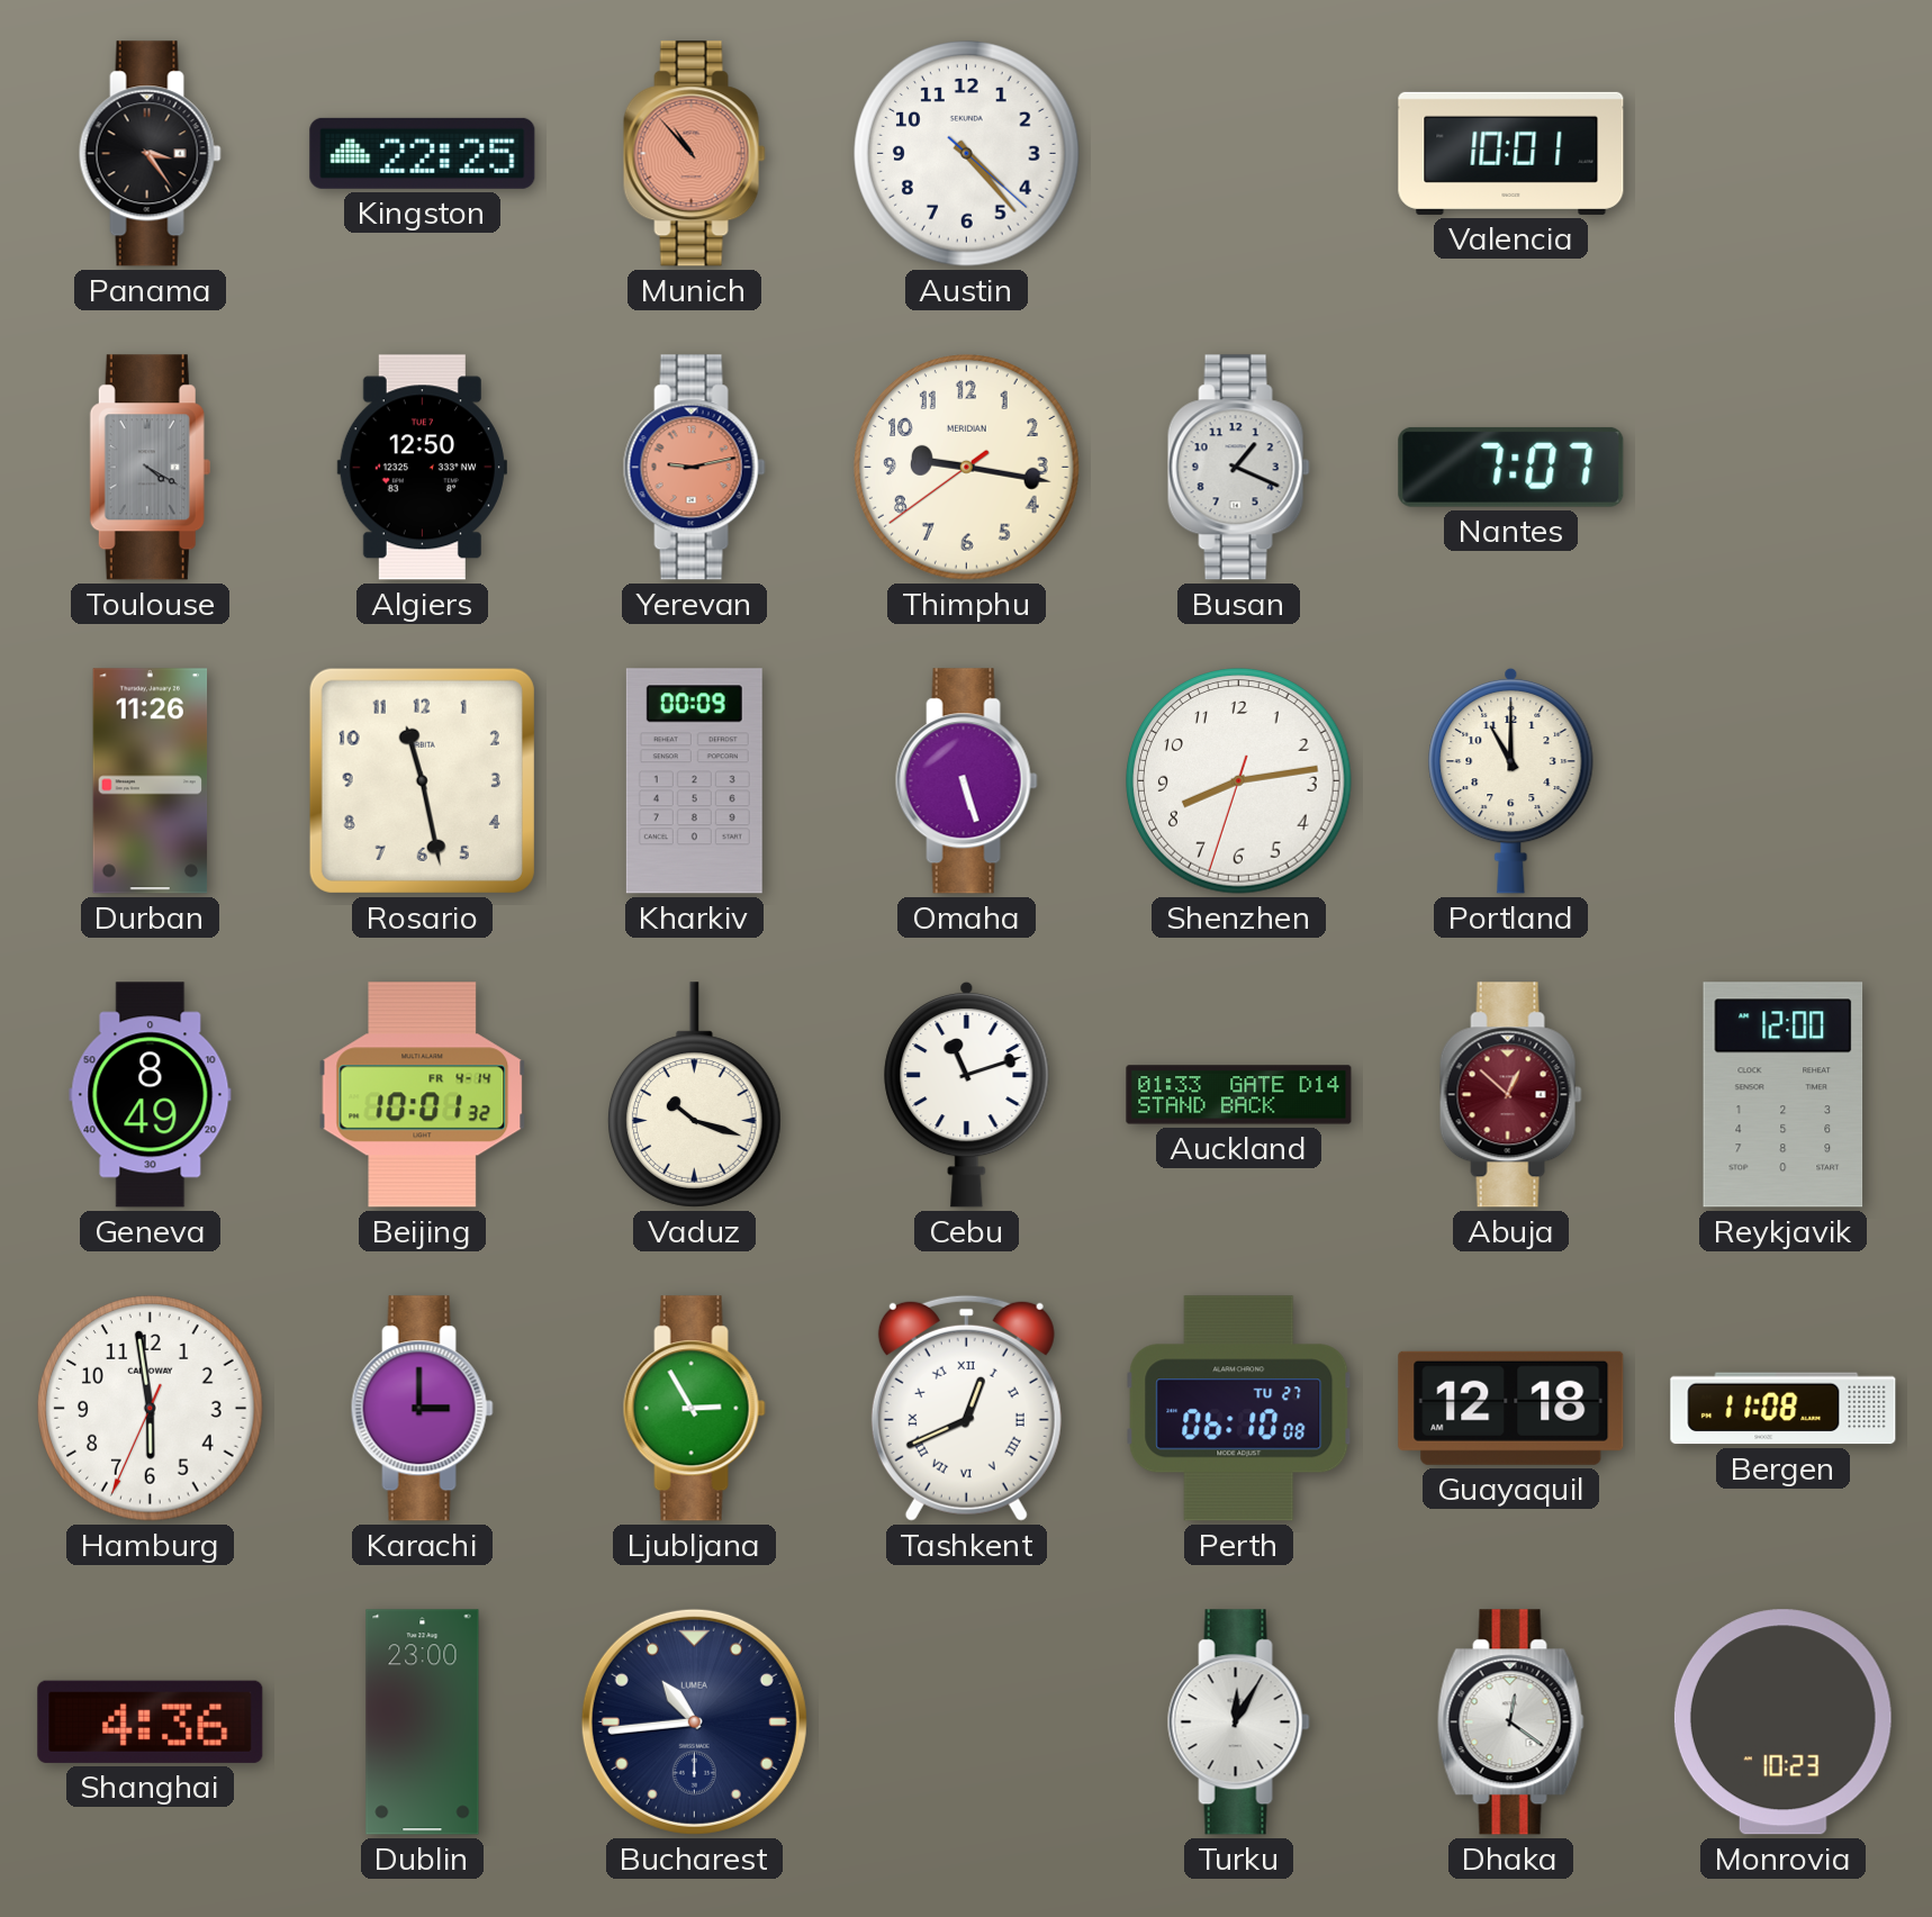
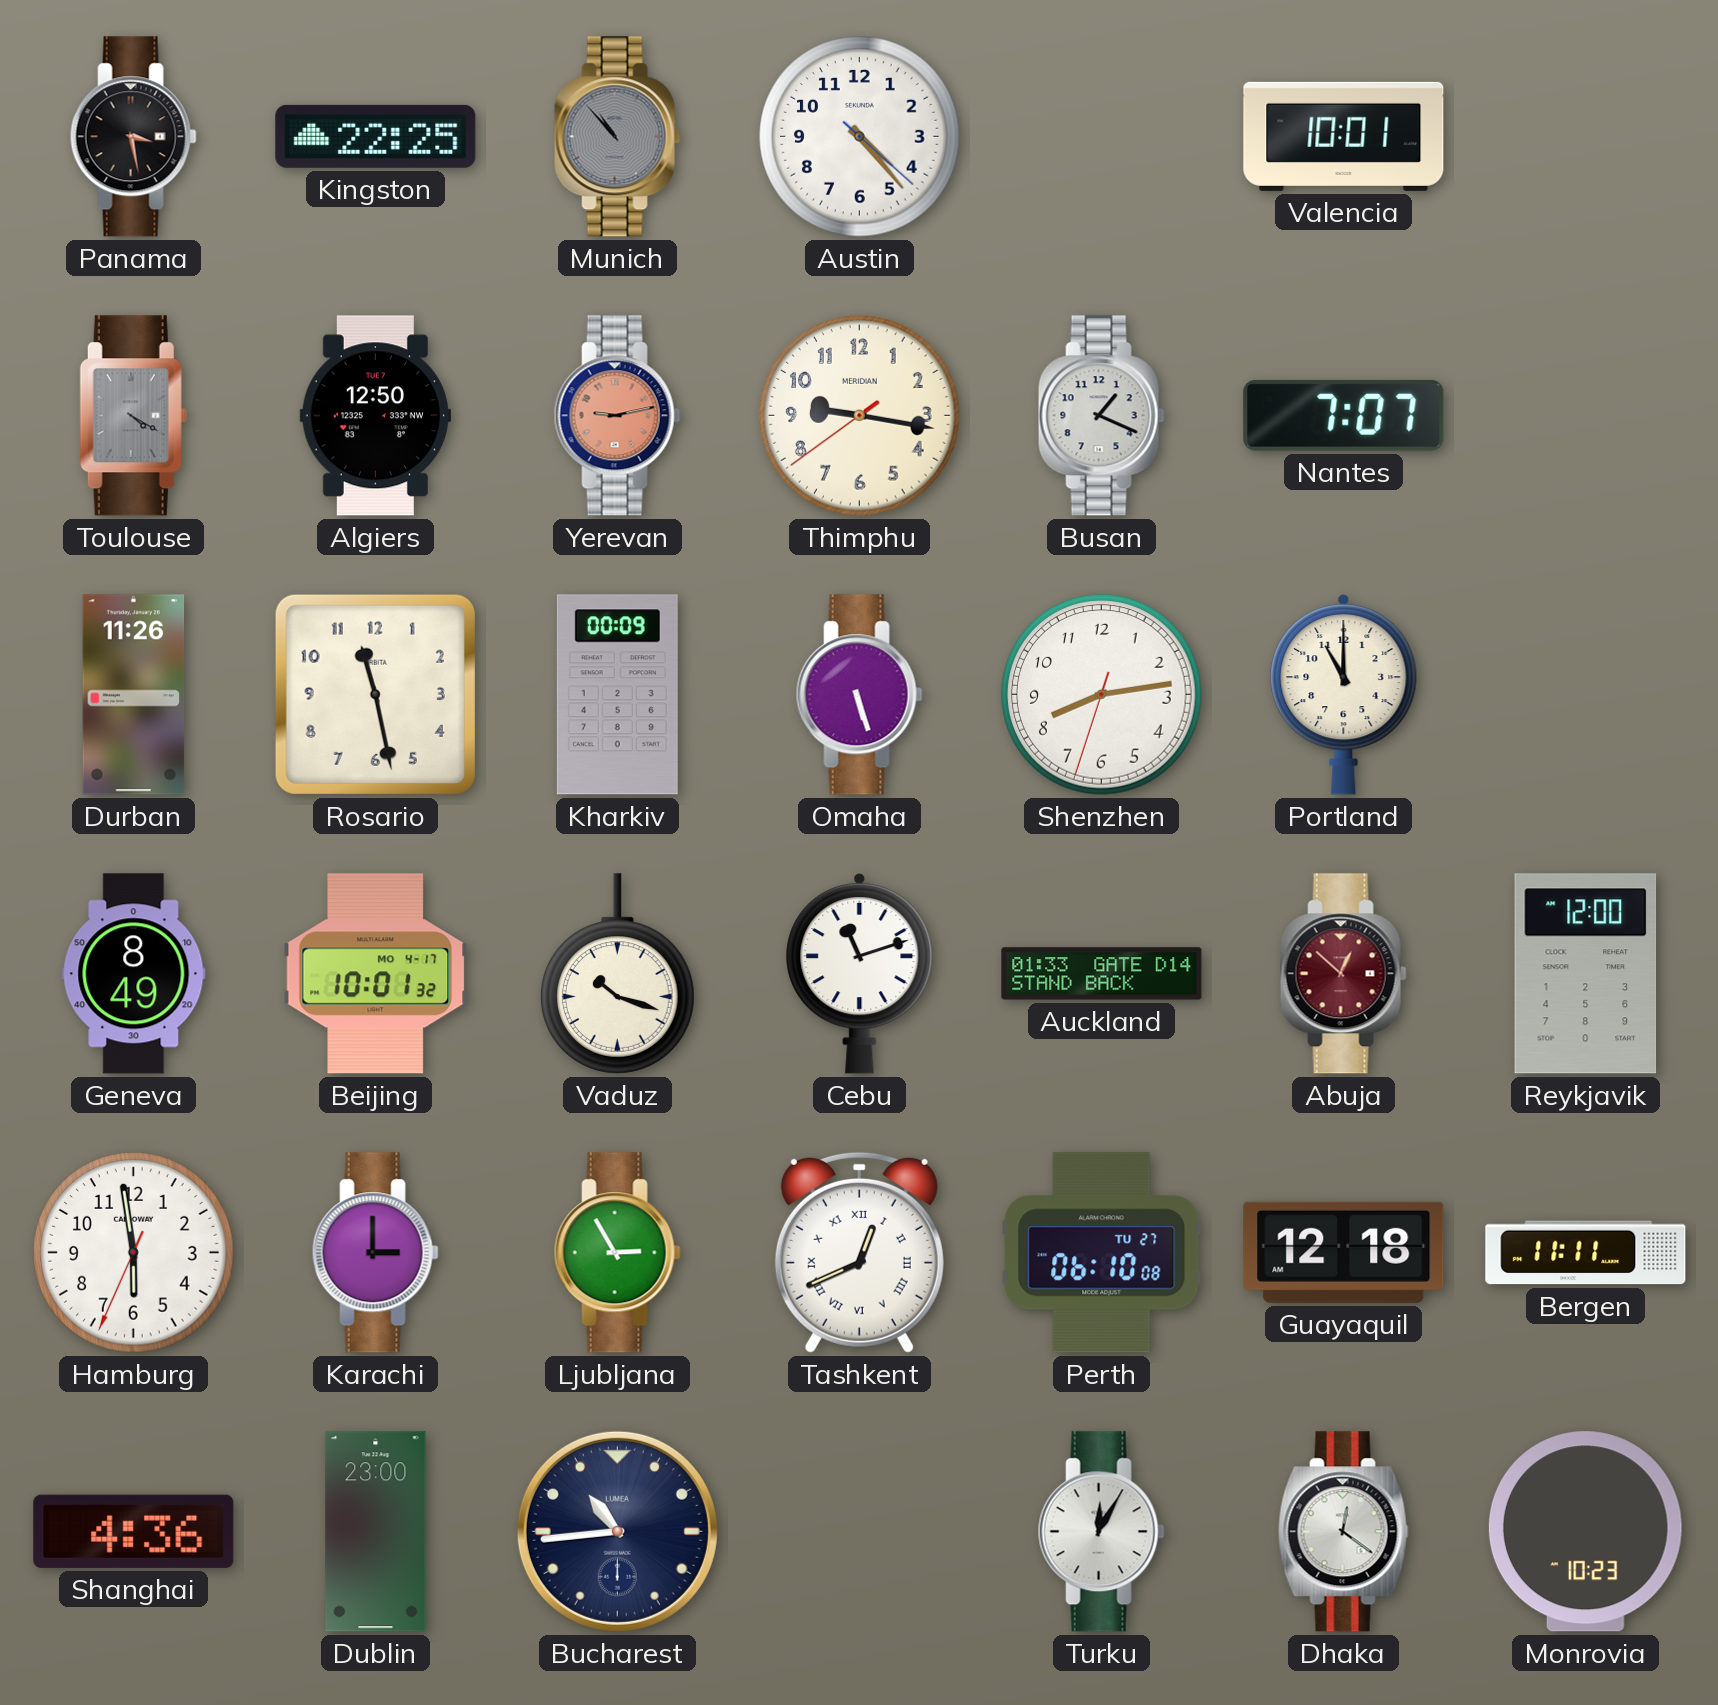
Panama: 3:24 -> 3:28
Munich dial: salmon -> grey
Beijing date: FR 4-14 -> MO 4-17
Bergen: 11:08 -> 11:11
